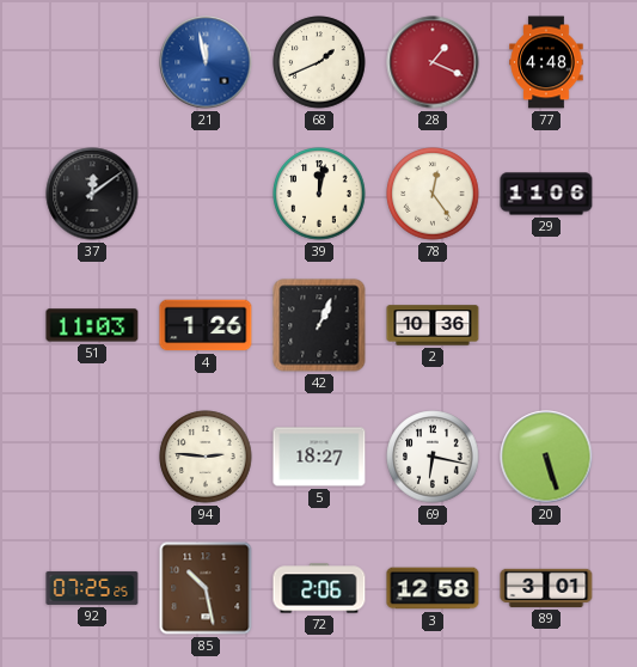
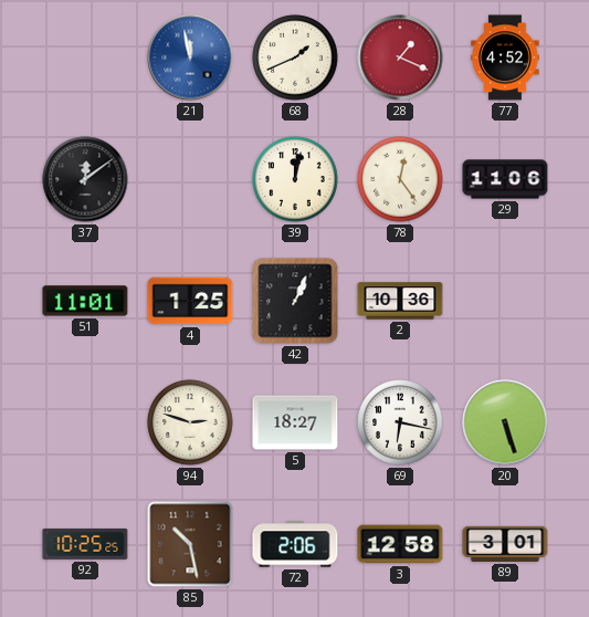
77: 4:48 -> 4:52
51: 11:03 -> 11:01
4: 1:26 -> 1:25
94: 2:46 -> 2:48
92: 07:25 -> 10:25
